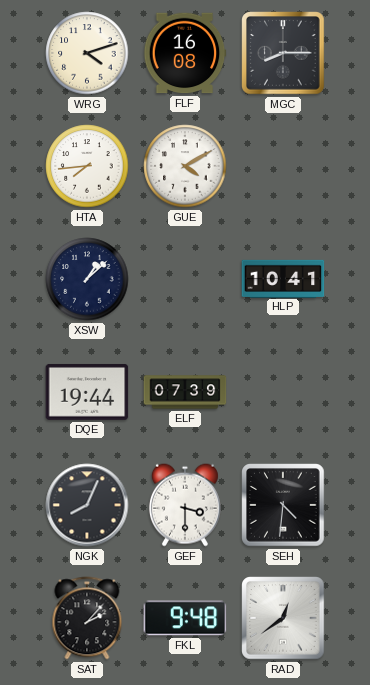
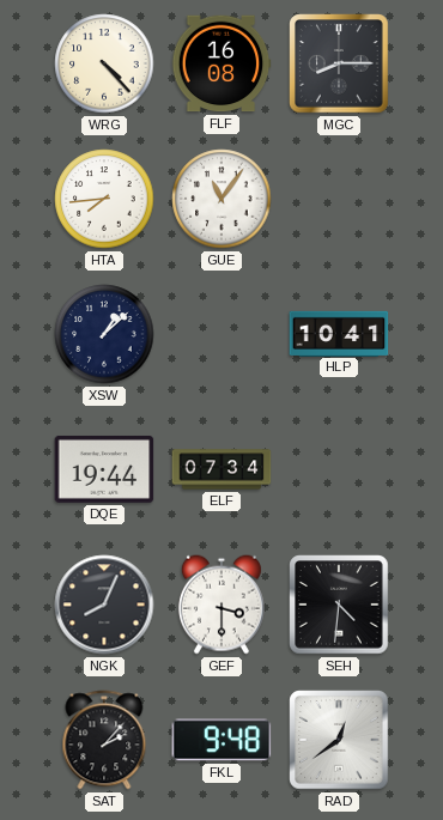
WRG: 4:12 -> 4:23
GUE: 4:10 -> 11:06
ELF: 07:39 -> 07:34
